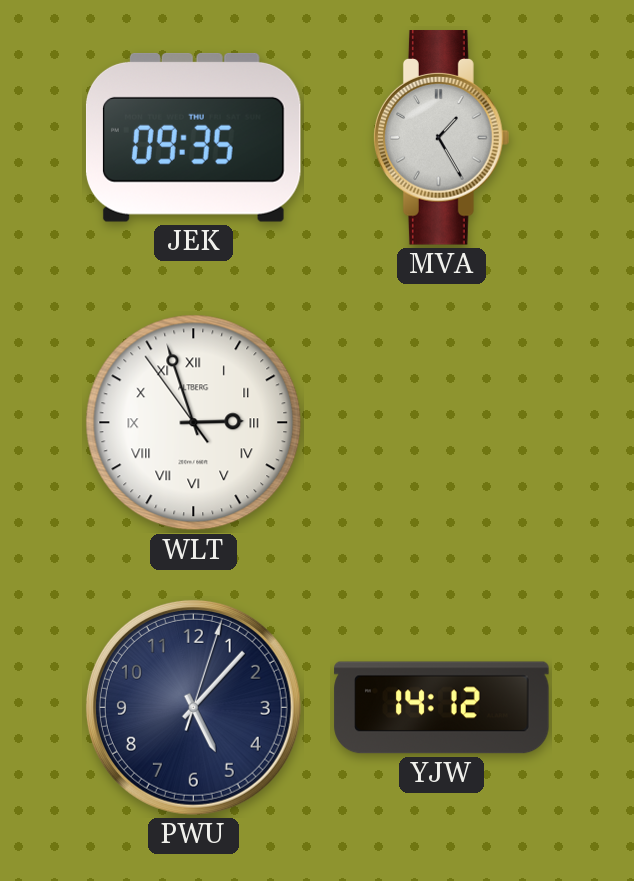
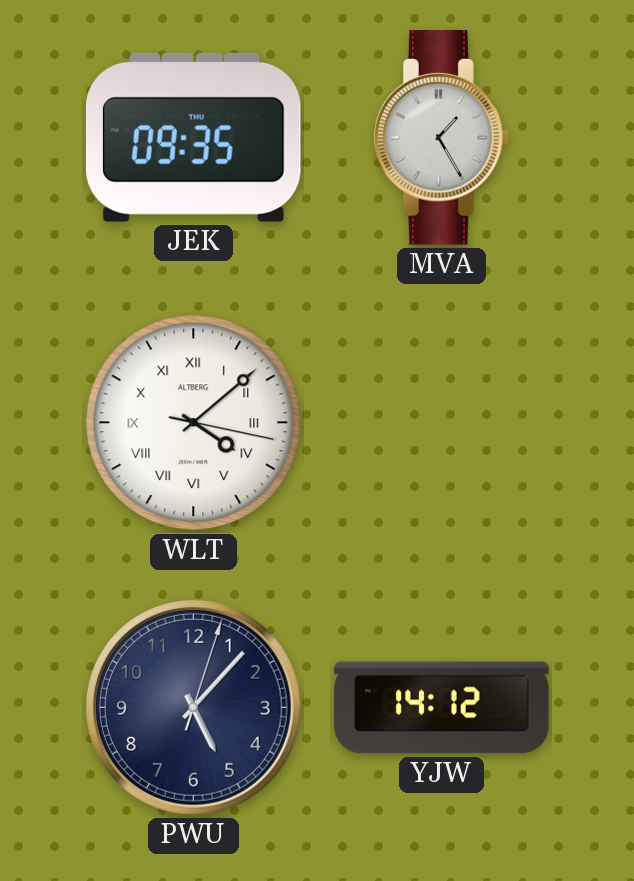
WLT: 2:56 -> 4:08
